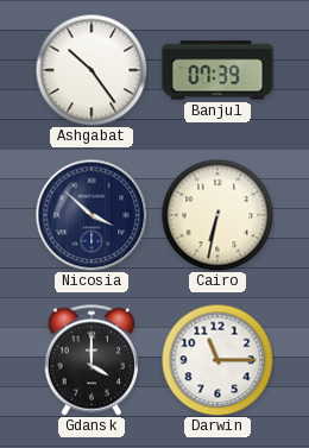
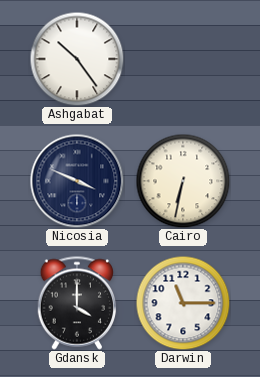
Banjul: 07:39 -> none
Nicosia: 3:52 -> 3:49
